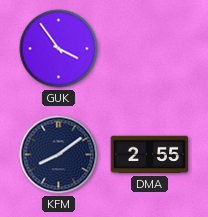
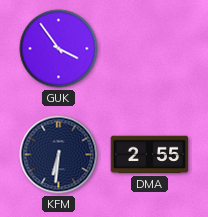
KFM: 8:09 -> 6:31
